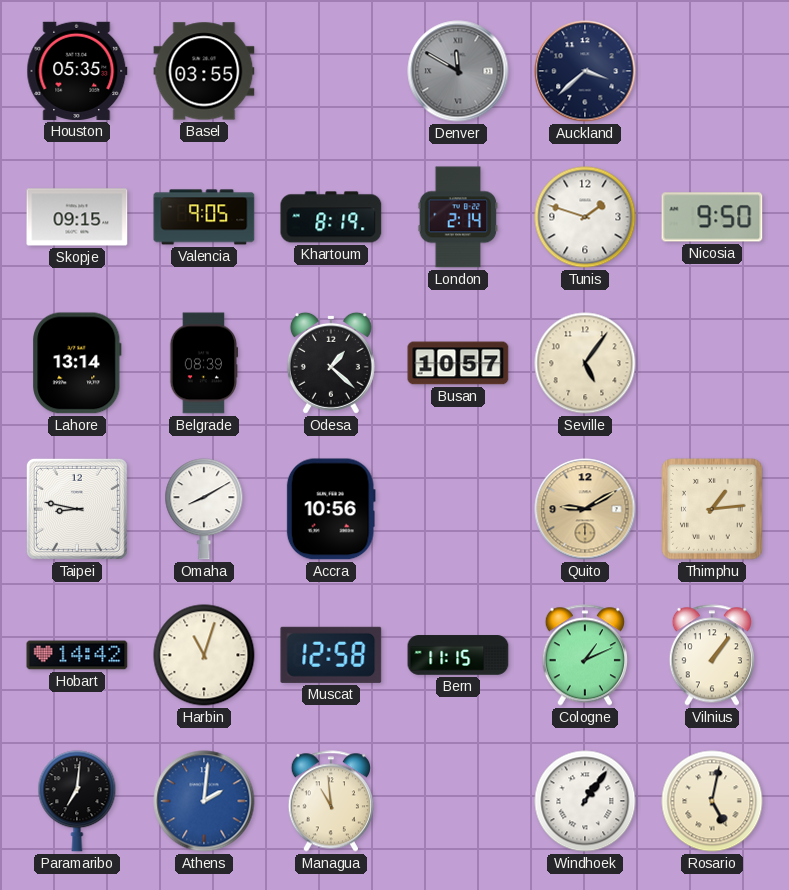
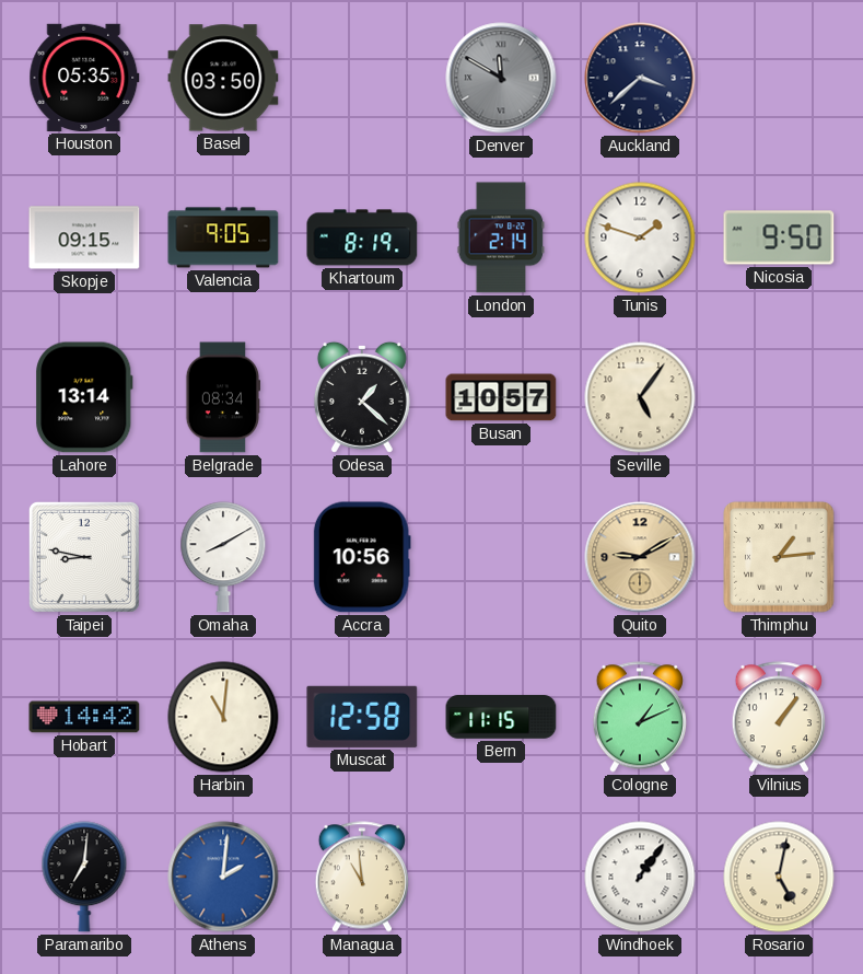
Basel: 03:55 -> 03:50
Belgrade: 08:39 -> 08:34
Harbin: 11:03 -> 11:01
